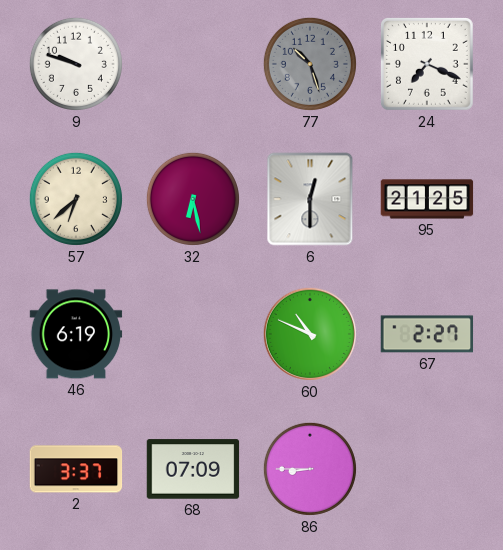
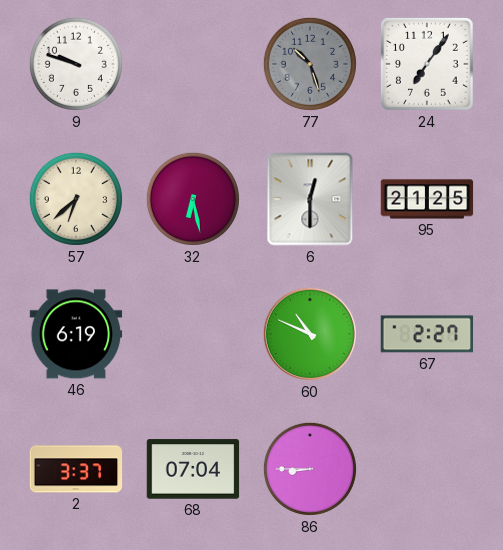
24: 7:19 -> 7:06
68: 07:09 -> 07:04
